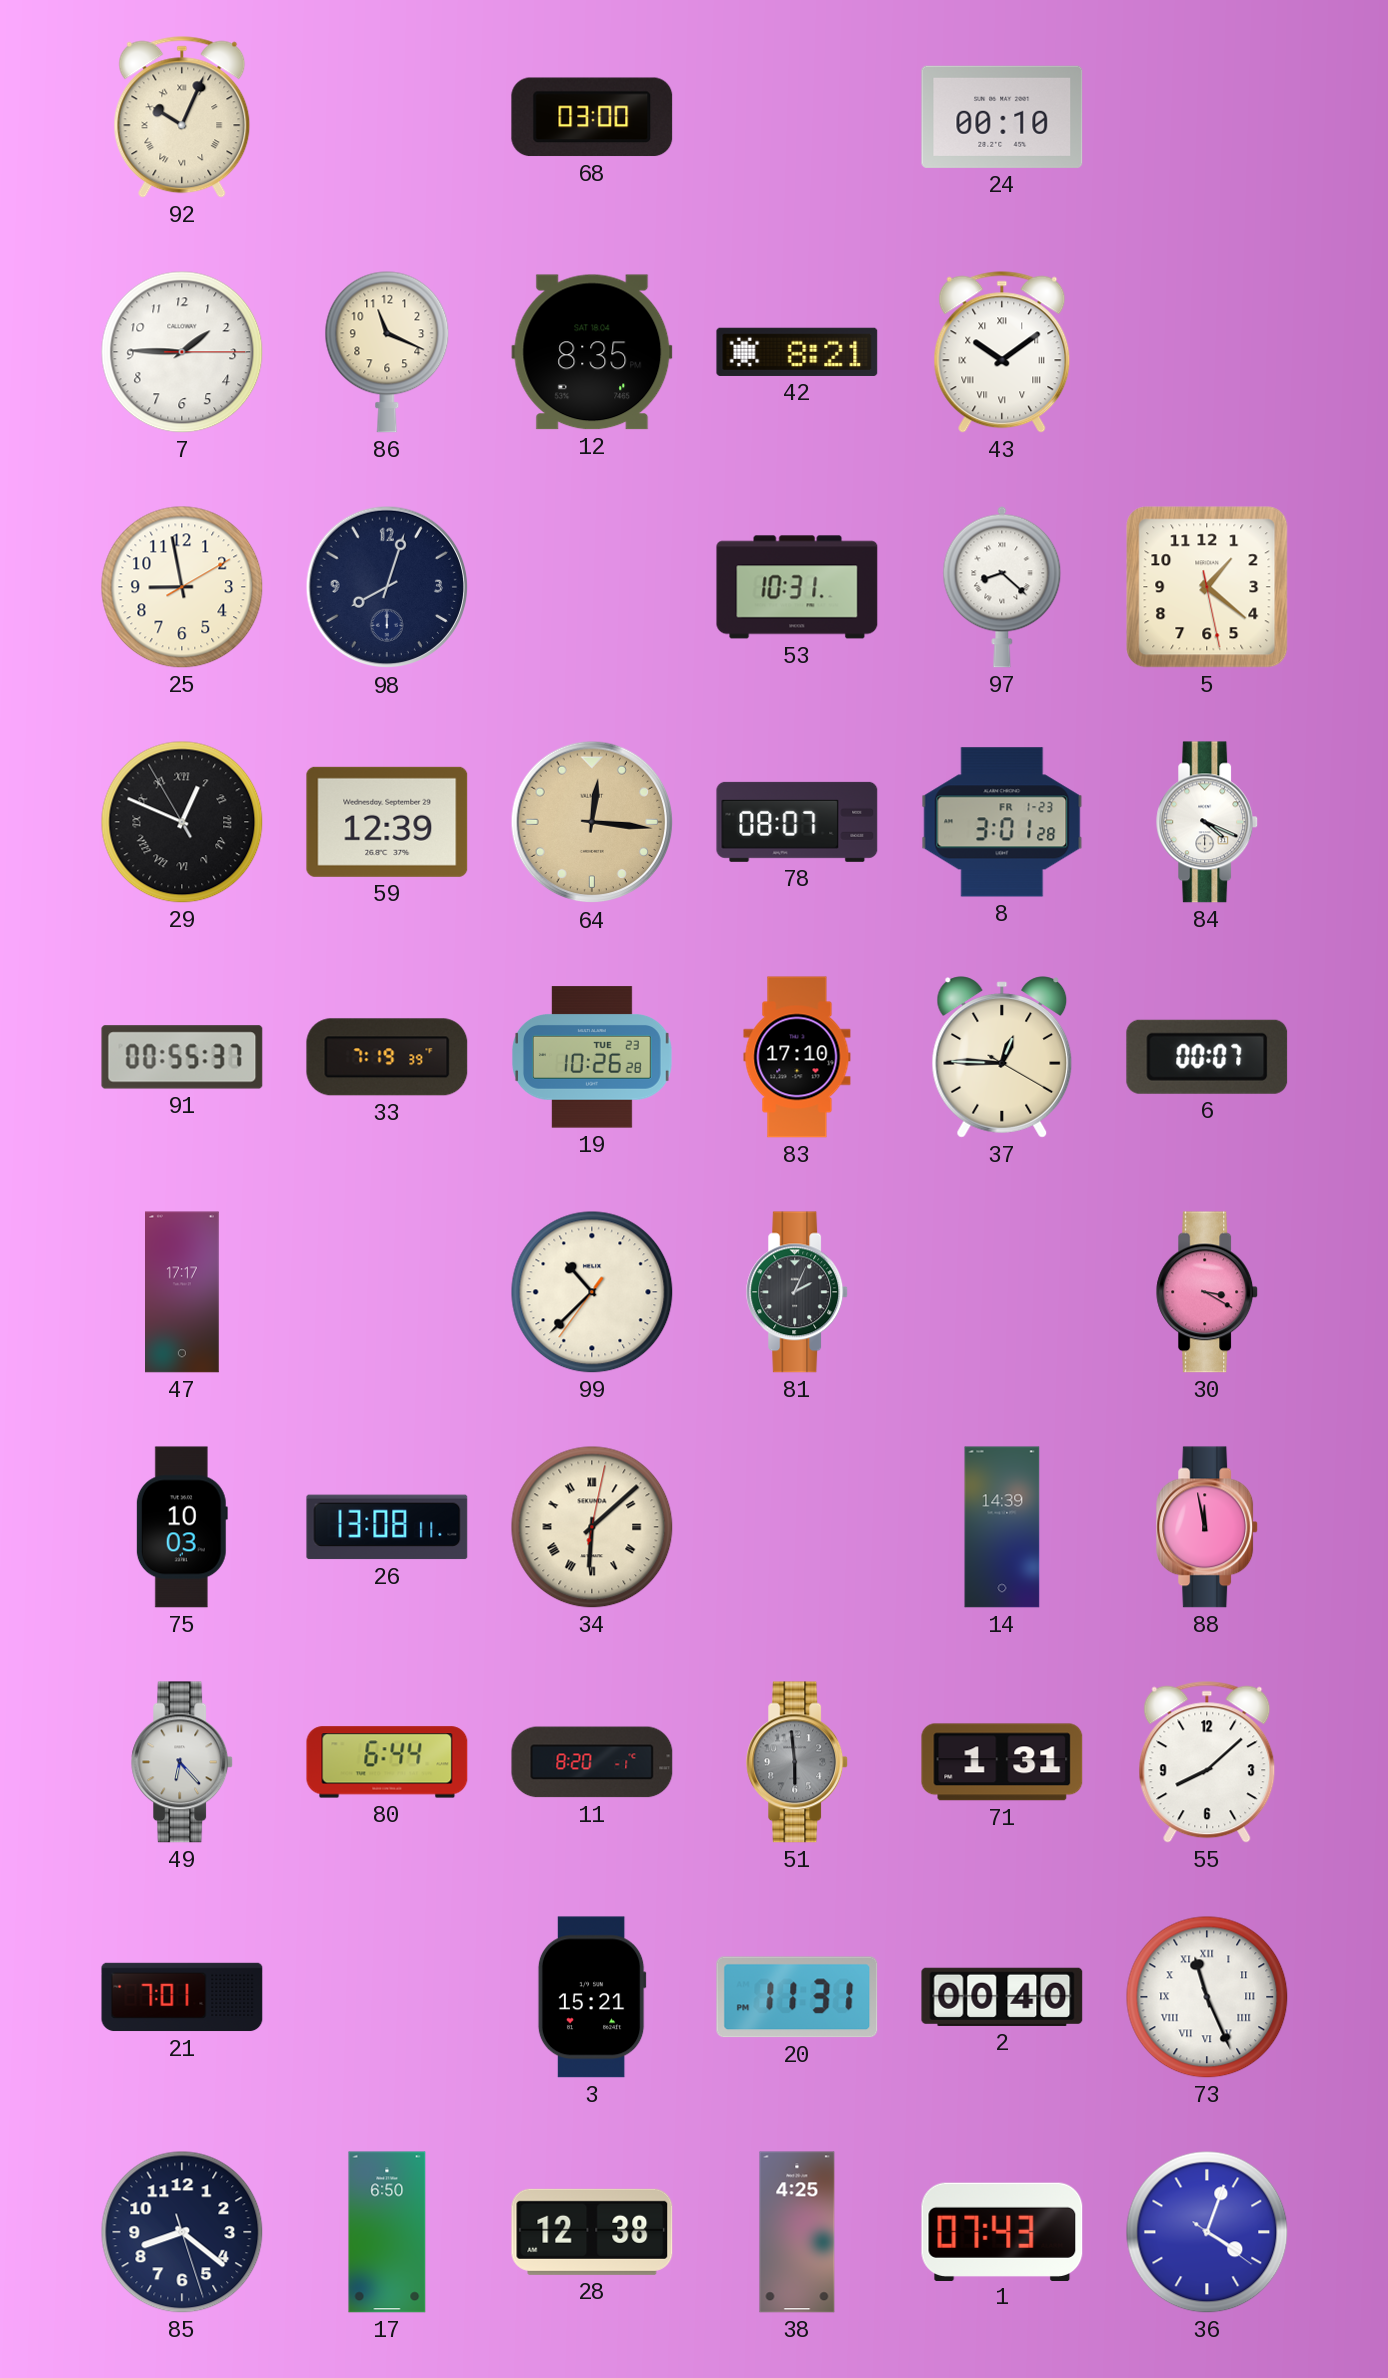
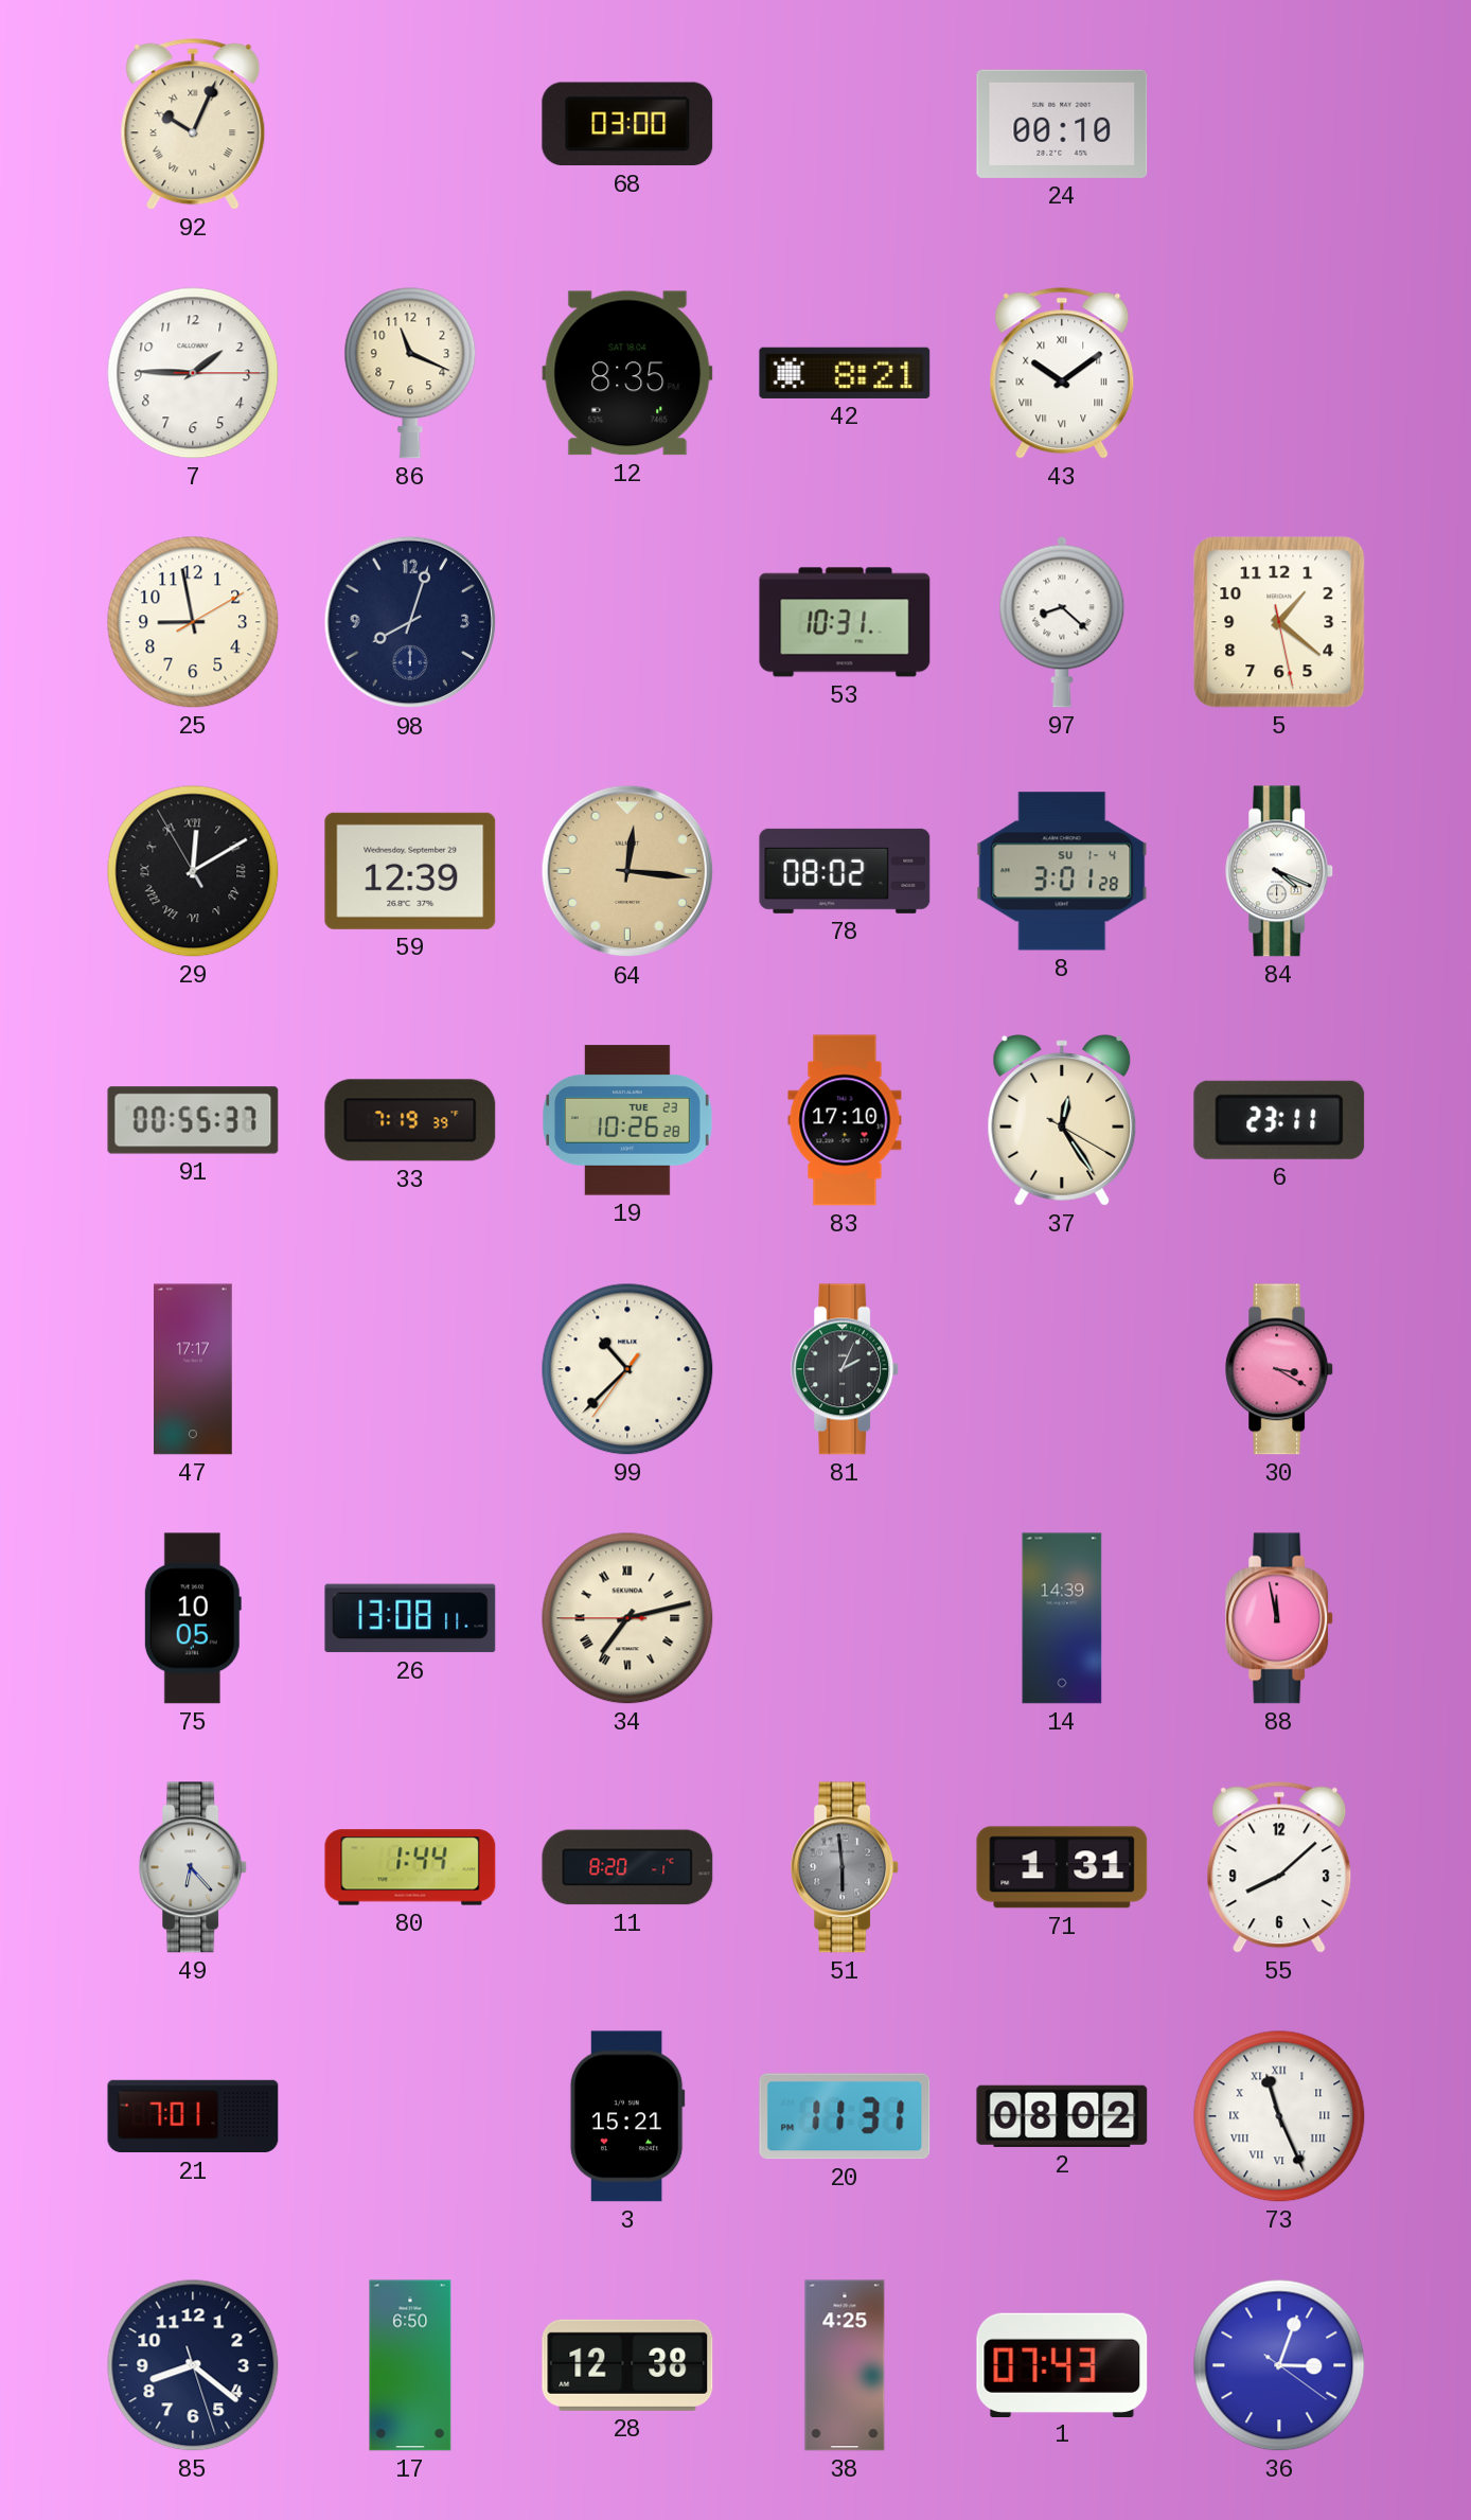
29: 12:48 -> 12:09
78: 08:07 -> 08:02
8 date: FR 1-23 -> SU 1-4
37: 12:45 -> 12:24
6: 00:07 -> 23:11
75: 10:03 -> 10:05
34: 6:08 -> 7:12
80: 6:44 -> 1:44
2: 00:40 -> 08:02
36: 4:03 -> 3:03
